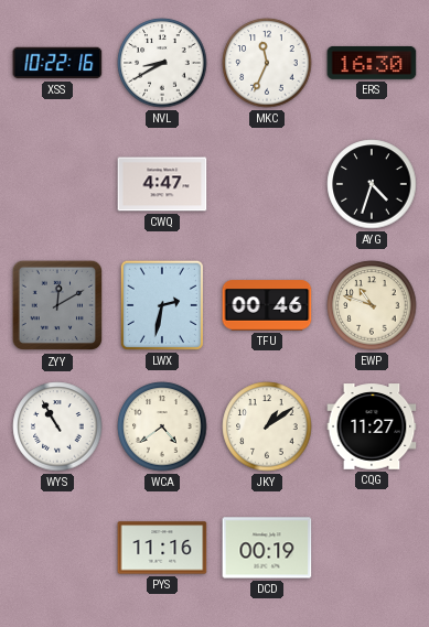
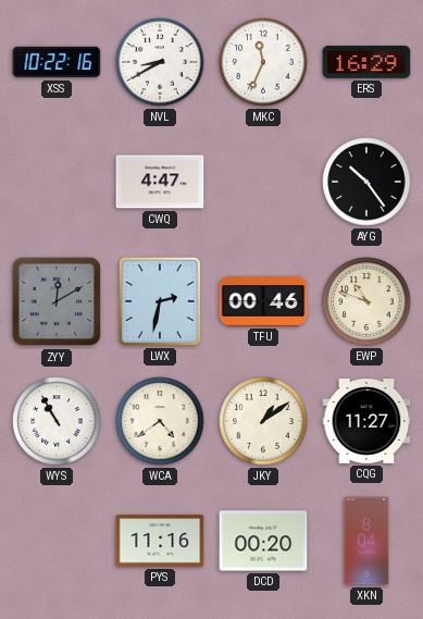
ERS: 16:30 -> 16:29
AYG: 4:33 -> 10:24
DCD: 00:19 -> 00:20
XKN: none -> 8:04
